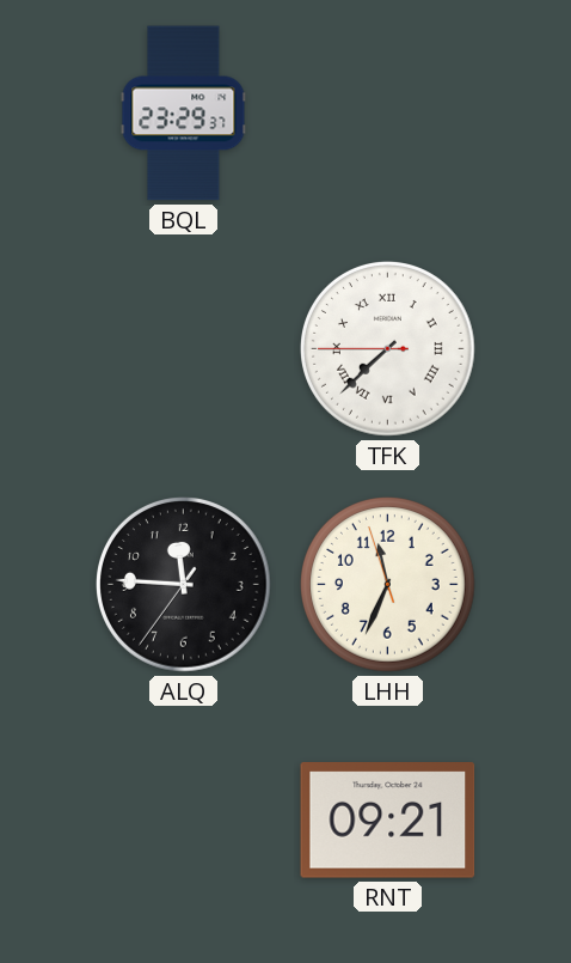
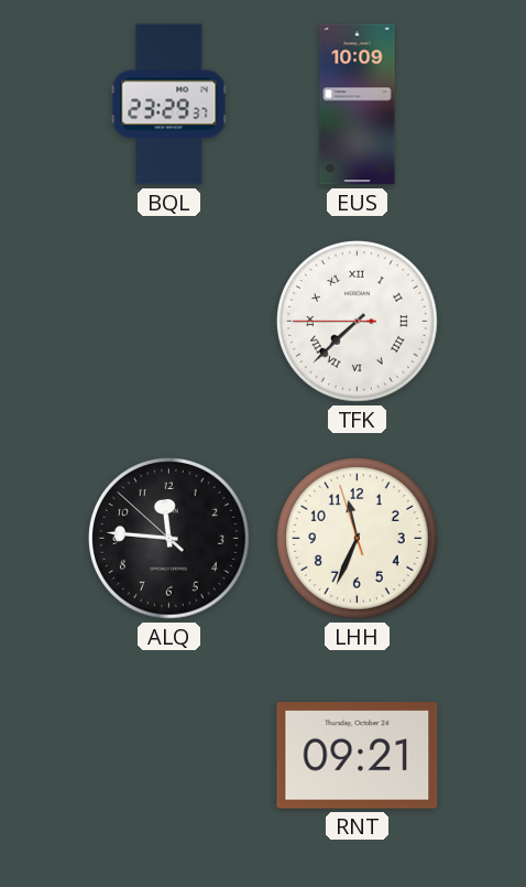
EUS: none -> 10:09
ALQ: 11:45:36 -> 11:45:52
